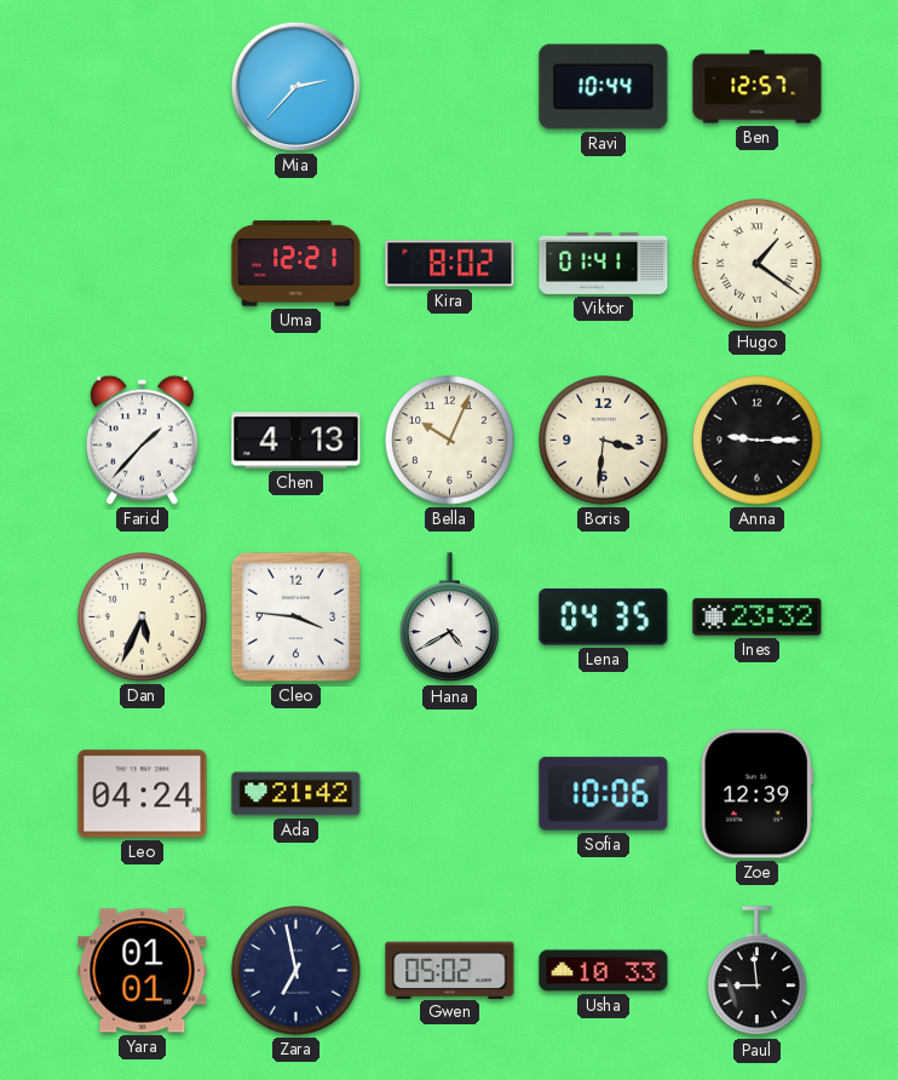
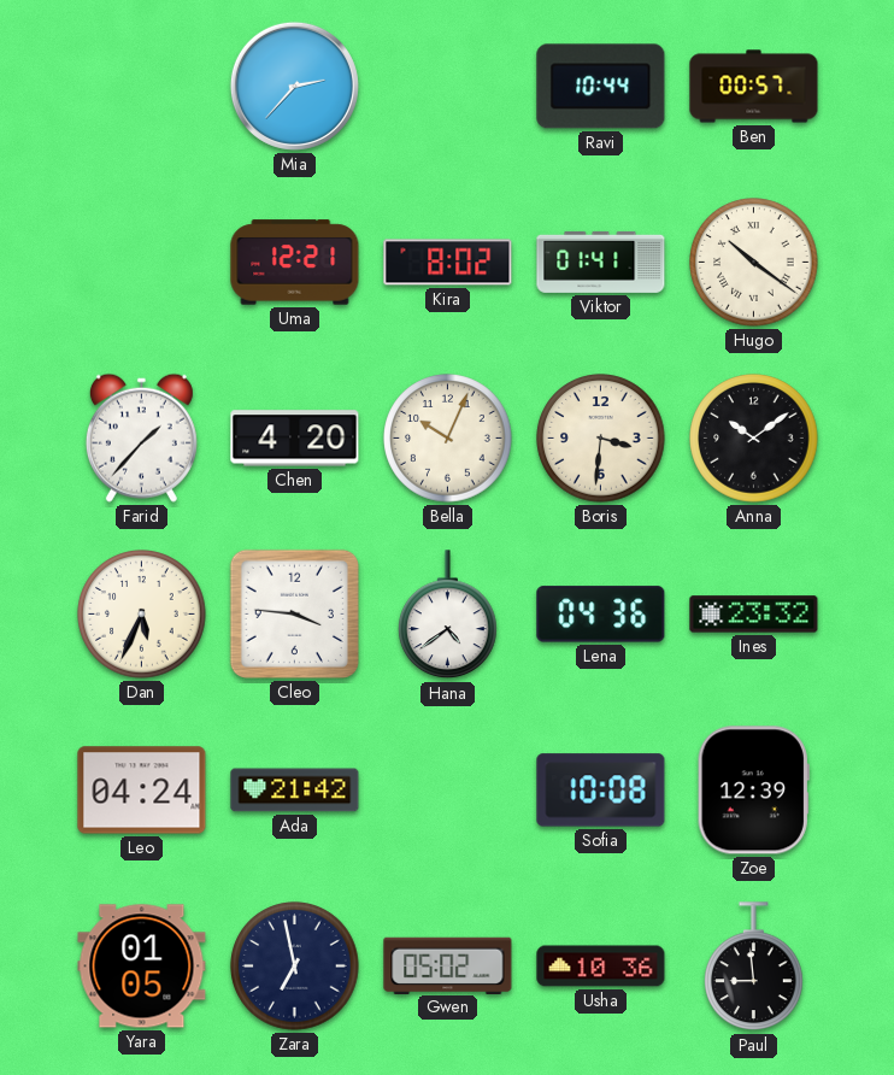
Ben: 12:57 -> 00:57
Hugo: 1:21 -> 10:21
Chen: 4:13 -> 4:20
Anna: 9:15 -> 10:09
Hana: 4:40 -> 4:39
Lena: 04:35 -> 04:36
Sofia: 10:06 -> 10:08
Yara: 01:01 -> 01:05
Usha: 10:33 -> 10:36
